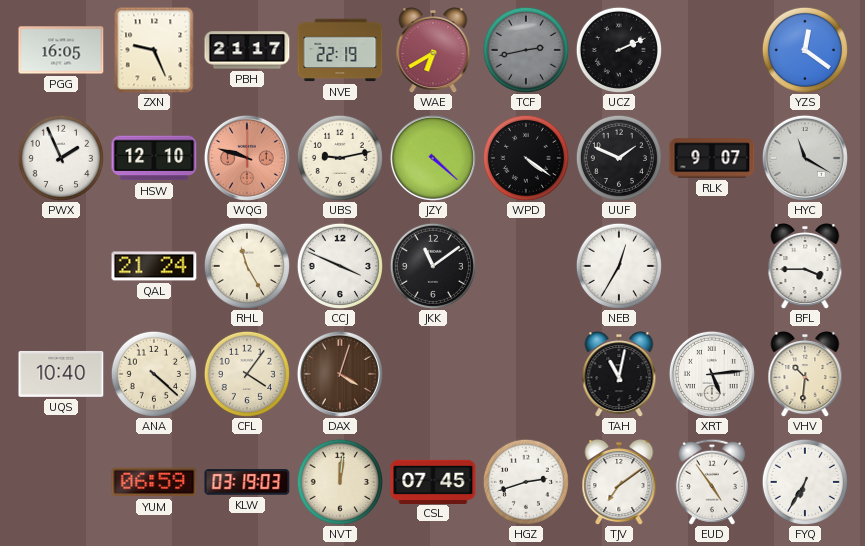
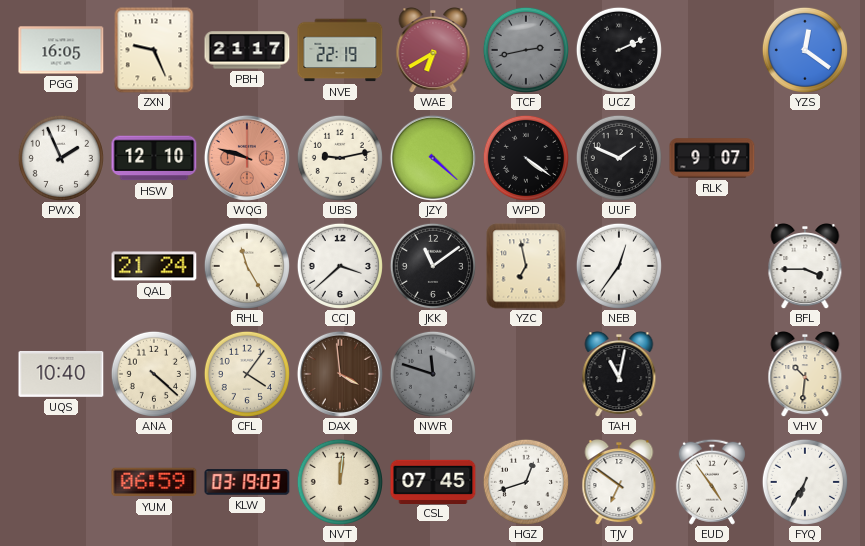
HYC: 11:20 -> none
CCJ: 3:49 -> 3:38
YZC: none -> 6:58
NEB: 12:35 -> 12:36
DAX: 4:03 -> 3:59
NWR: none -> 11:48
XRT: 5:14 -> none
HGZ: 2:42 -> 12:42
TJV: 7:09 -> 6:51
